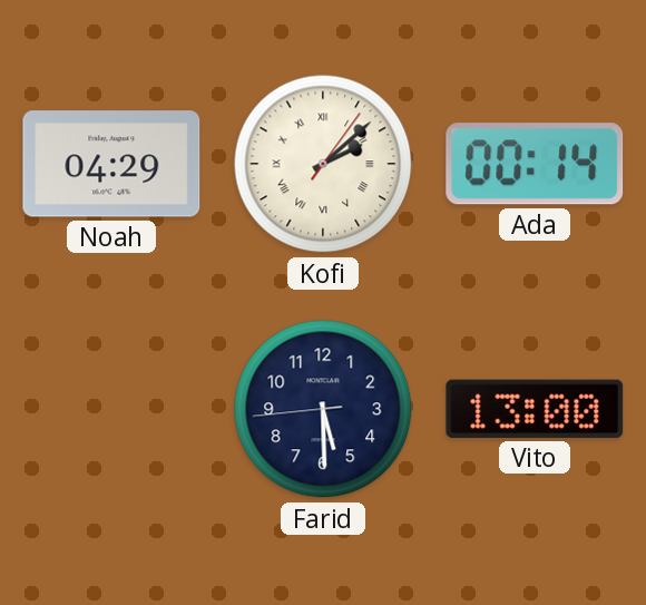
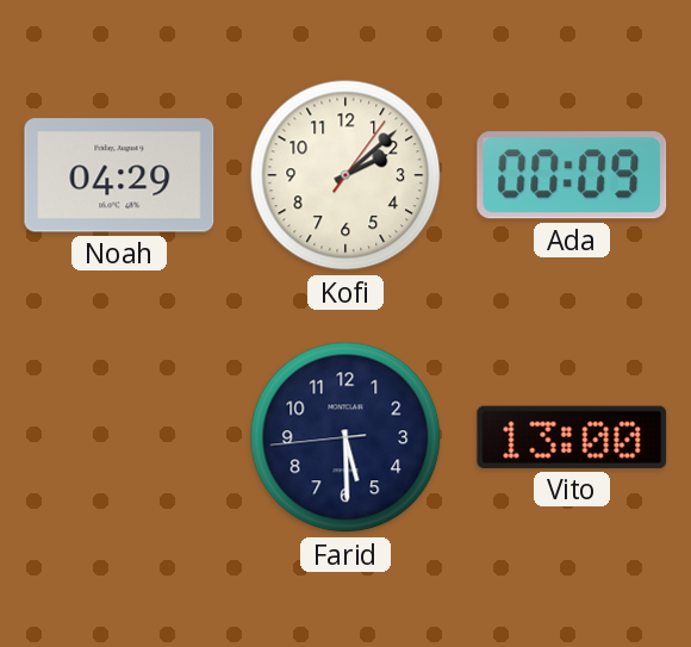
Kofi numerals: Roman -> Arabic
Ada: 00:14 -> 00:09
